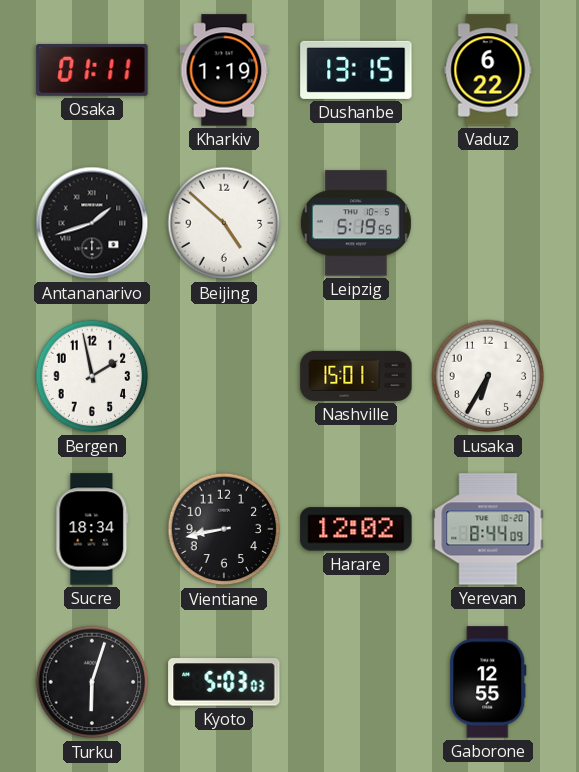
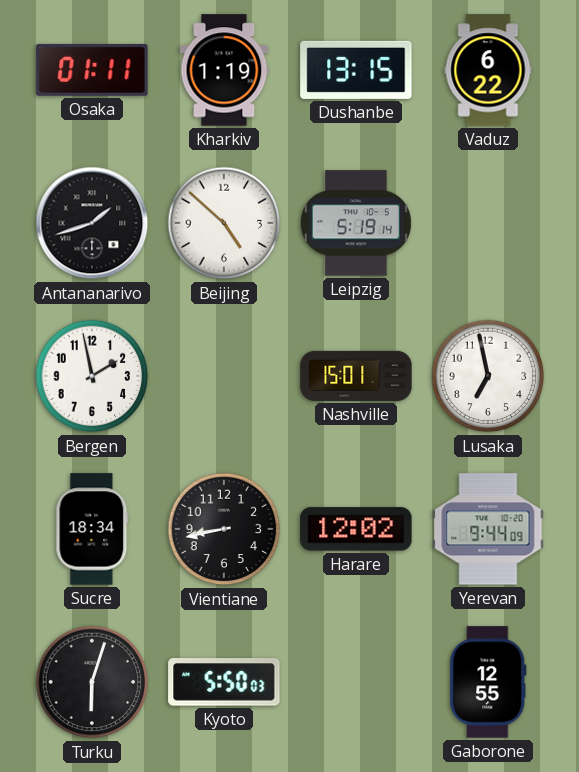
Leipzig: 5:19:55 -> 5:19:14
Lusaka: 6:35 -> 6:58
Yerevan: 8:44 -> 9:44
Kyoto: 5:03 -> 5:50
